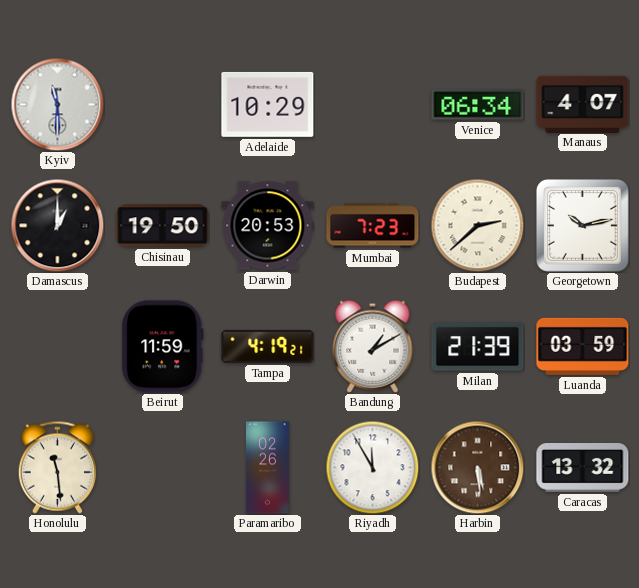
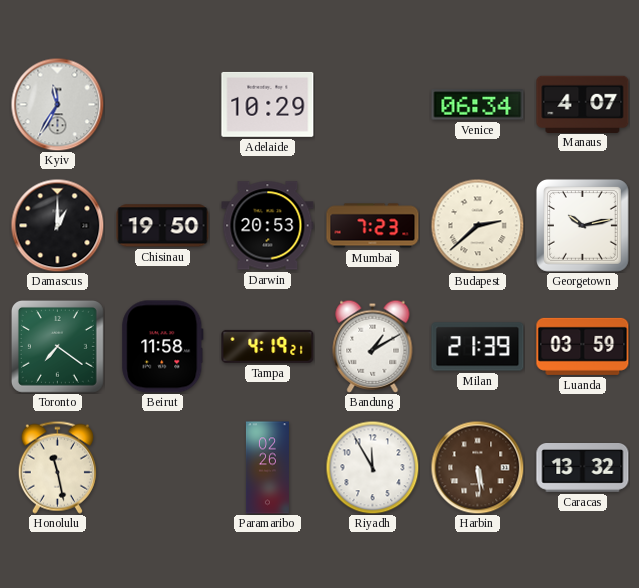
Kyiv: 11:30 -> 11:35
Toronto: none -> 7:21
Beirut: 11:59 -> 11:58
Honolulu: 11:29 -> 11:28
